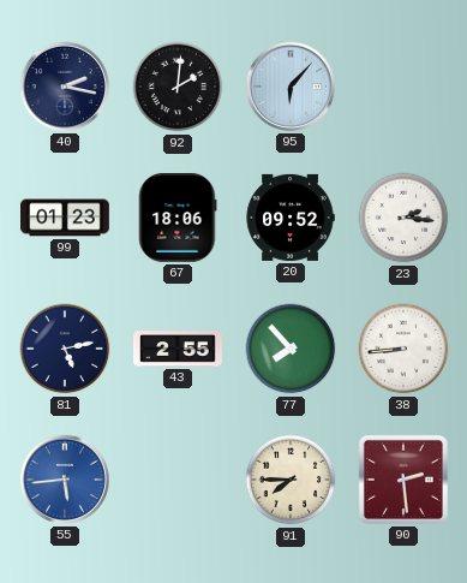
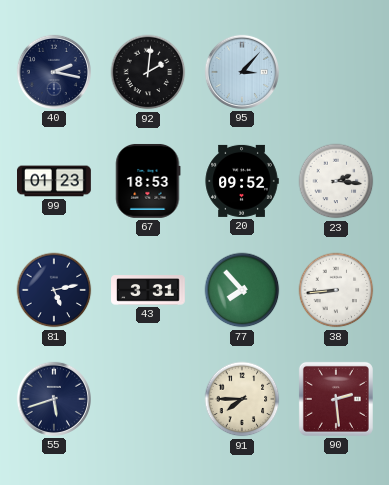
95: 6:07 -> 3:07
67: 18:06 -> 18:53
43: 2:55 -> 3:31
55: 5:44 -> 5:42
55 dial: blue -> navy
